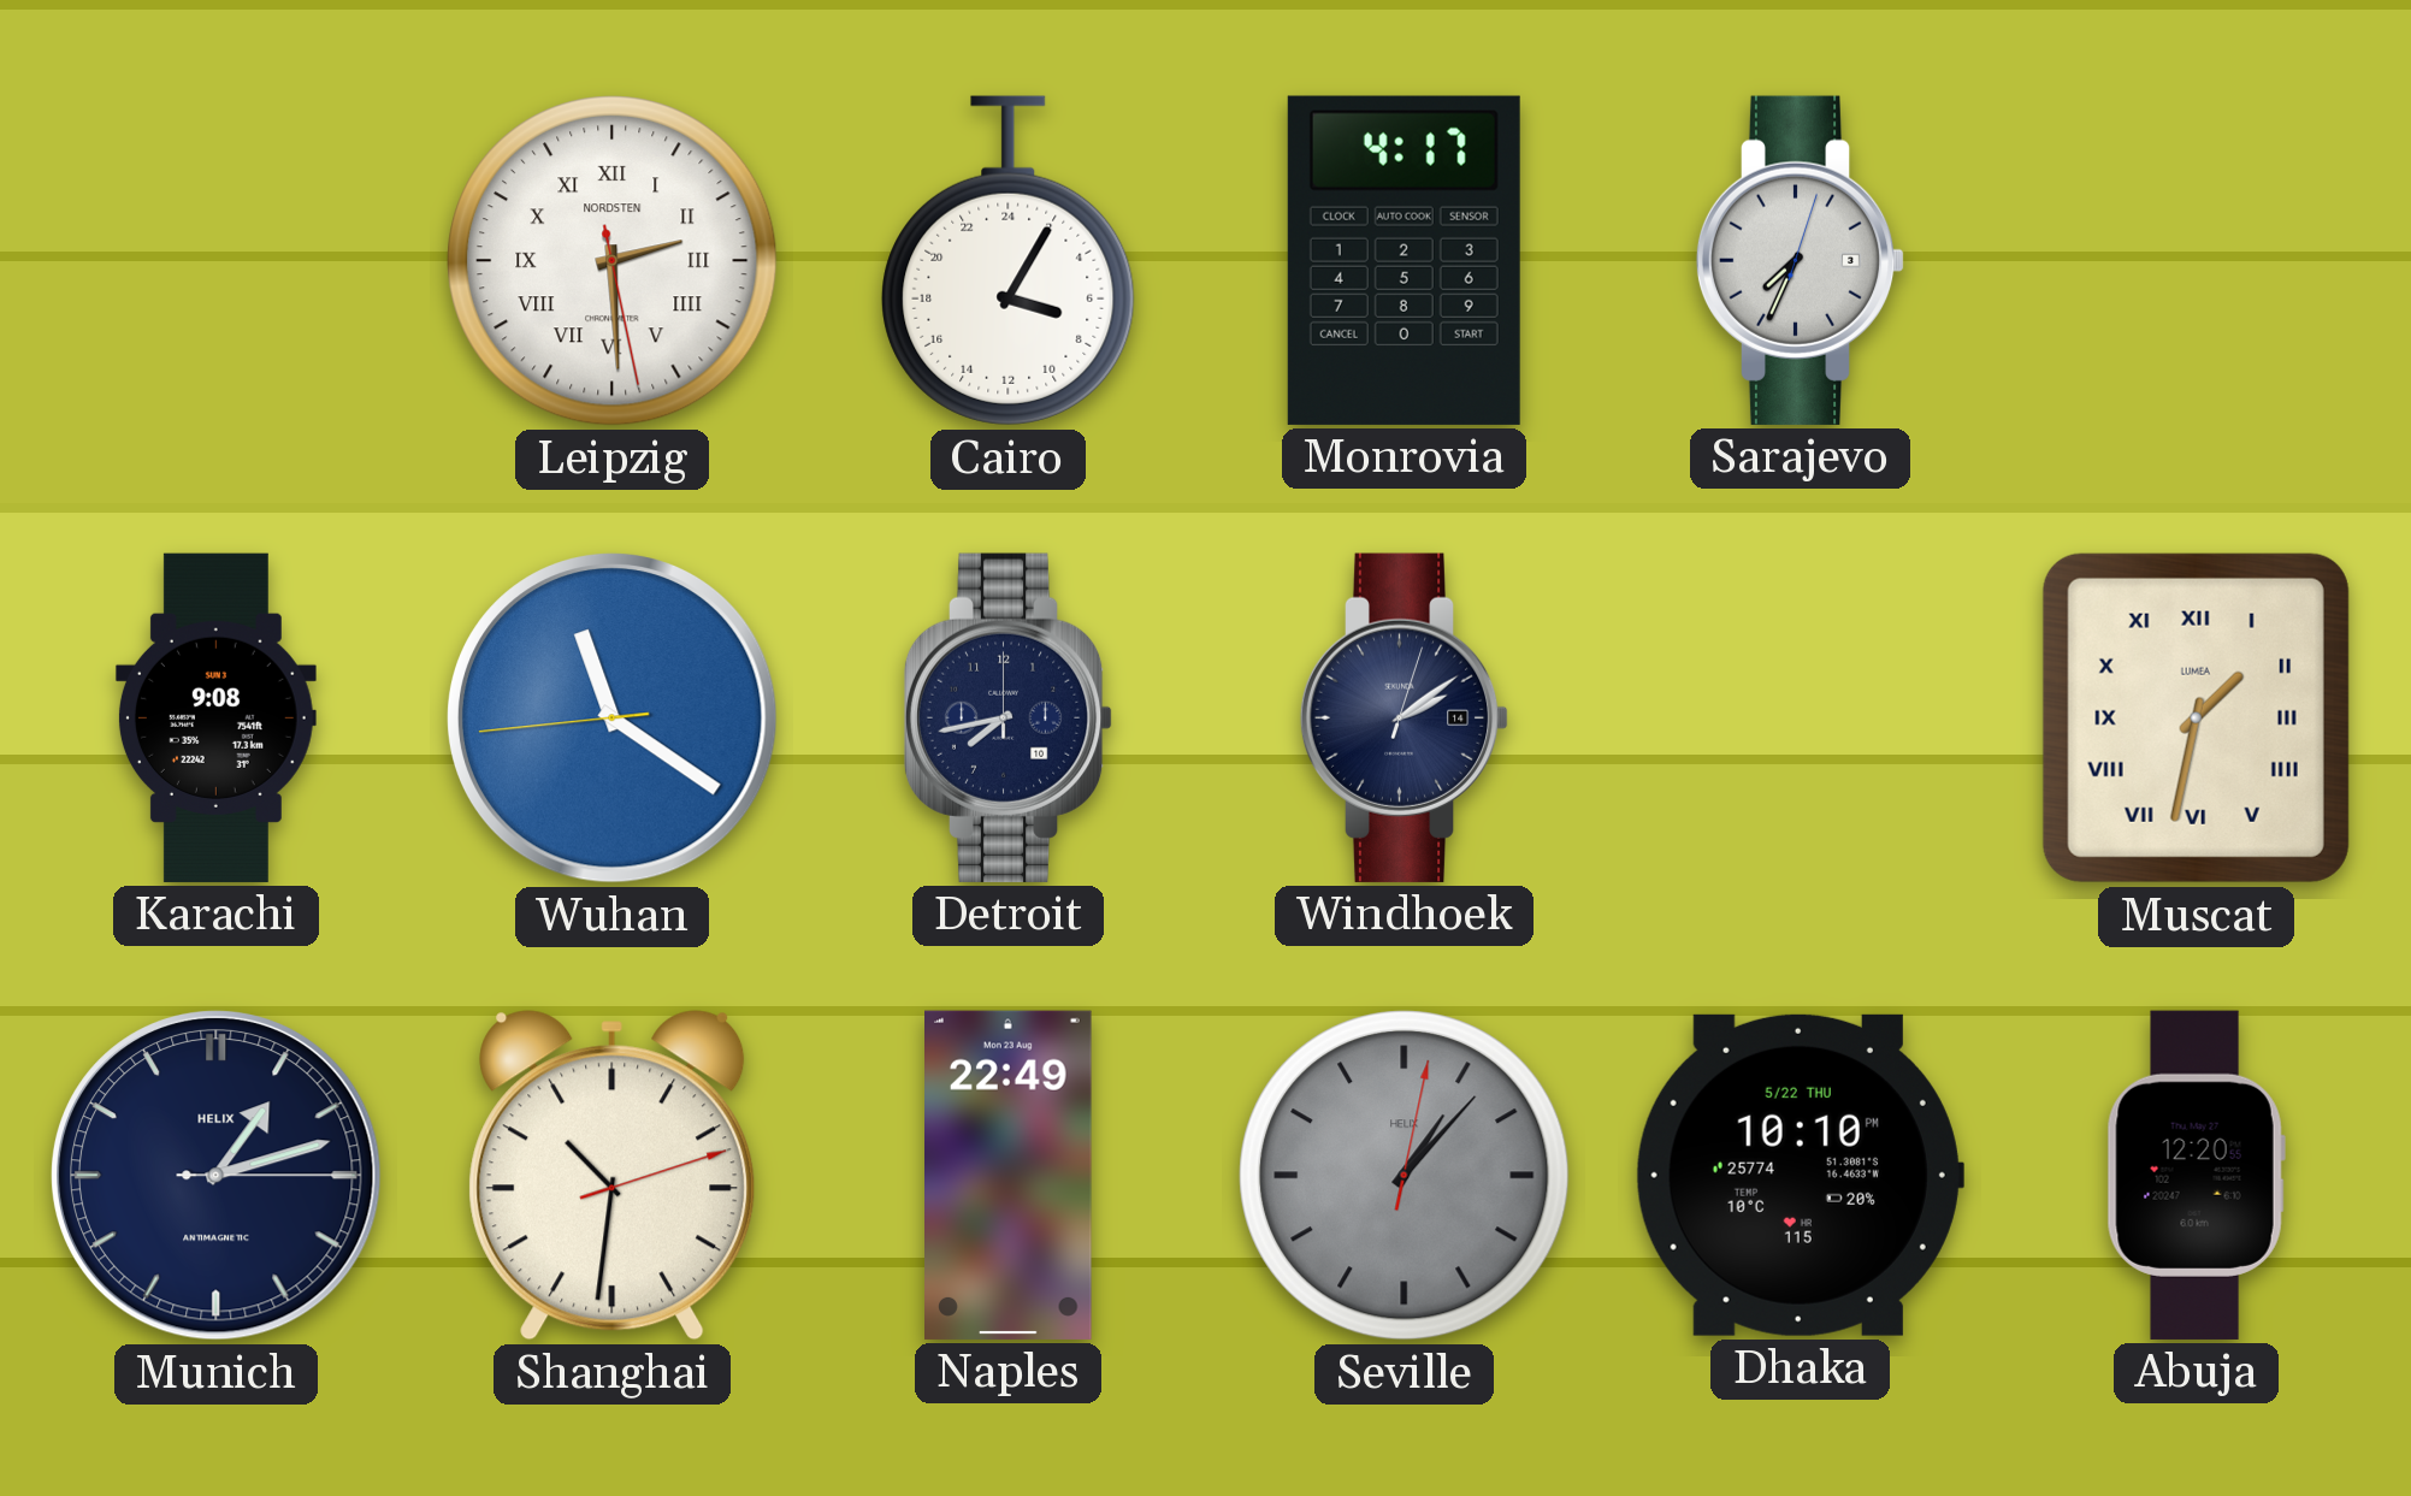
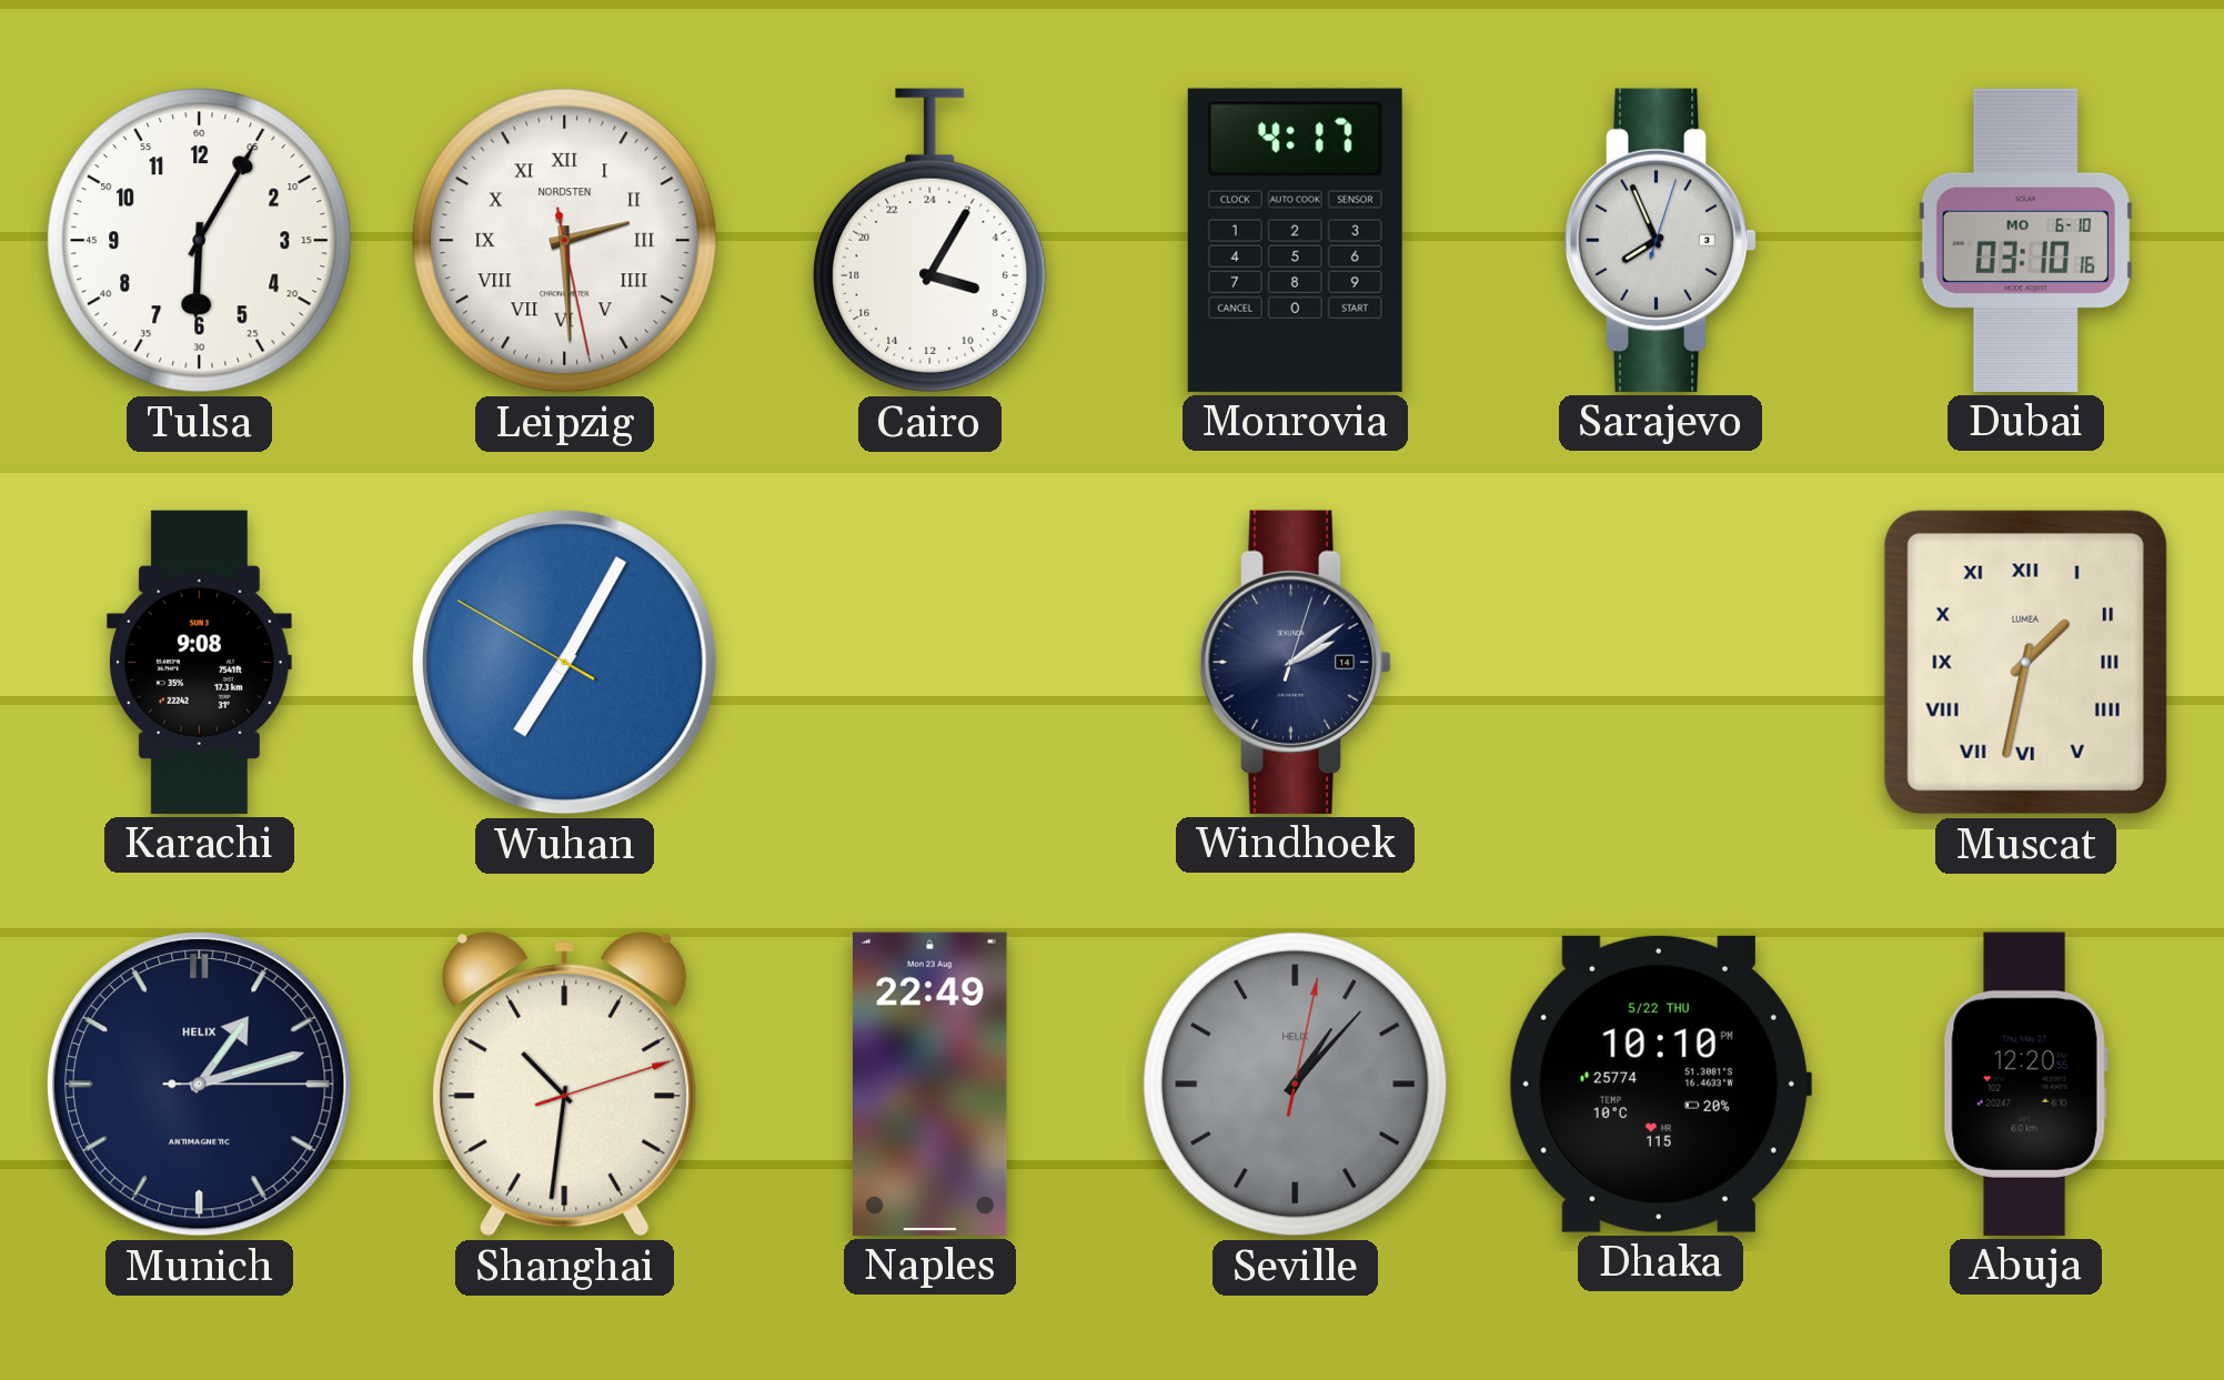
Tulsa: none -> 6:05
Sarajevo: 7:34 -> 7:56
Dubai: none -> 03:10
Wuhan: 11:20 -> 7:04
Detroit: 7:43 -> none
